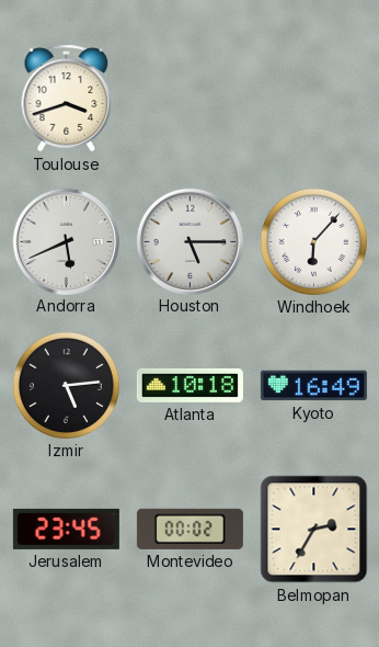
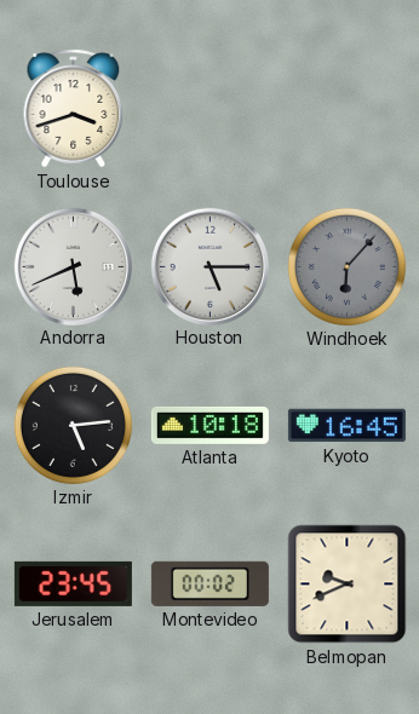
Windhoek dial: white -> grey
Kyoto: 16:49 -> 16:45
Belmopan: 2:35 -> 9:41
